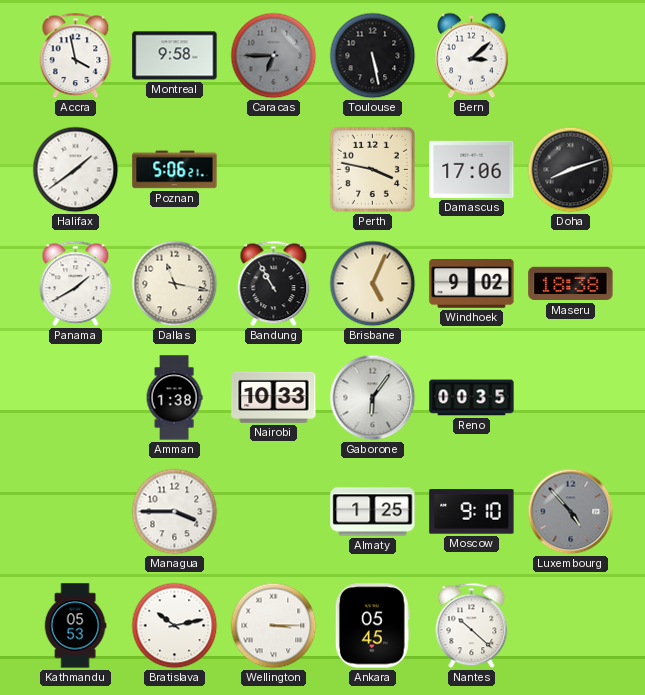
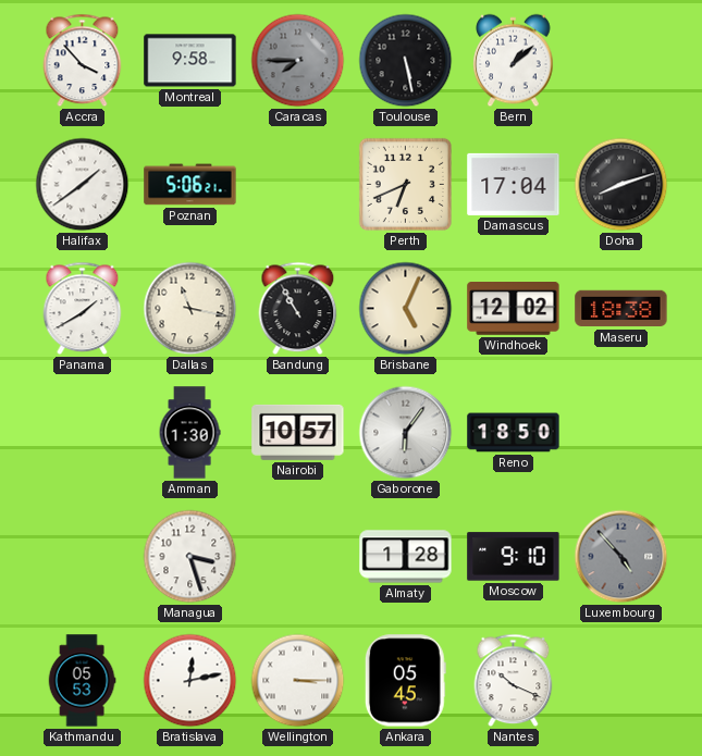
Accra: 3:58 -> 3:53
Caracas: 6:45 -> 7:45
Bern: 3:08 -> 1:08
Perth: 3:47 -> 6:41
Damascus: 17:06 -> 17:04
Windhoek: 9:02 -> 12:02
Amman: 1:38 -> 1:30
Nairobi: 10:33 -> 10:57
Reno: 00:35 -> 18:50
Managua: 3:45 -> 3:27
Almaty: 1:25 -> 1:28
Bratislava: 10:13 -> 12:13
Nantes: 10:22 -> 10:19
